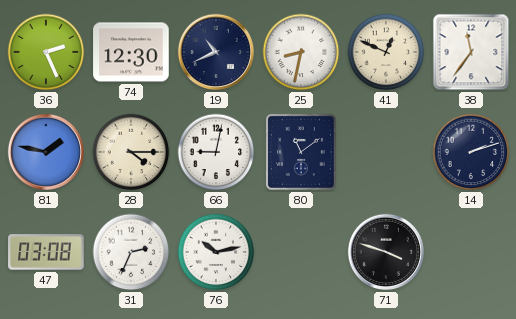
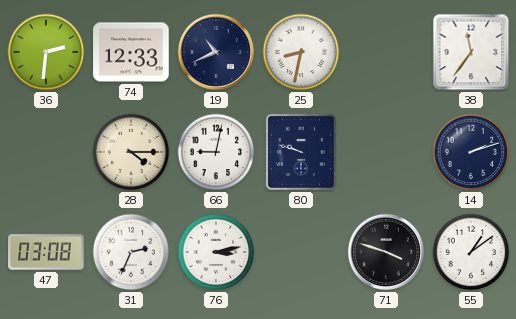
36: 2:26 -> 2:31
74: 12:30 -> 12:33
41: 12:49 -> none
81: 1:47 -> none
80: 11:09 -> 9:48
76: 10:13 -> 3:13
55: none -> 1:09
